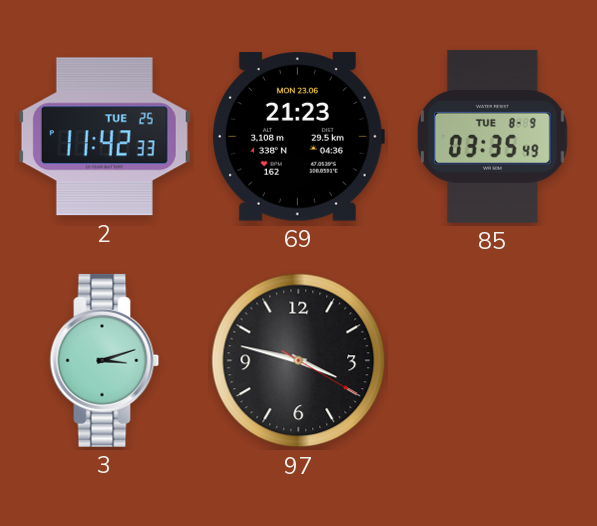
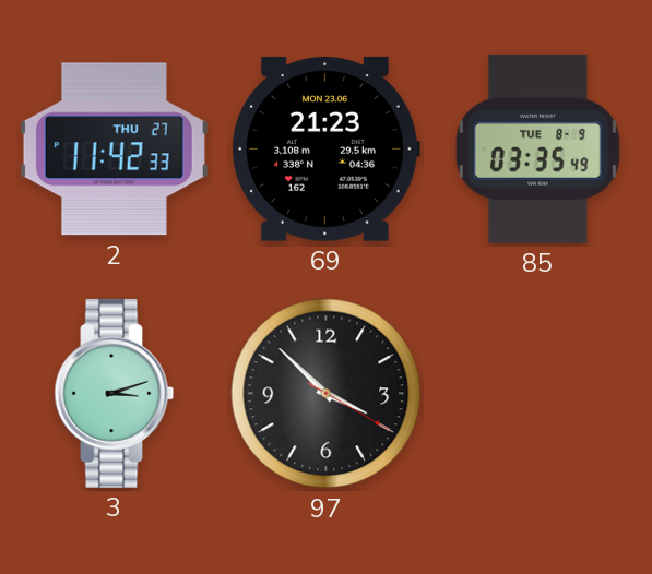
2 date: TUE 25 -> THU 27
97: 3:47 -> 3:52
